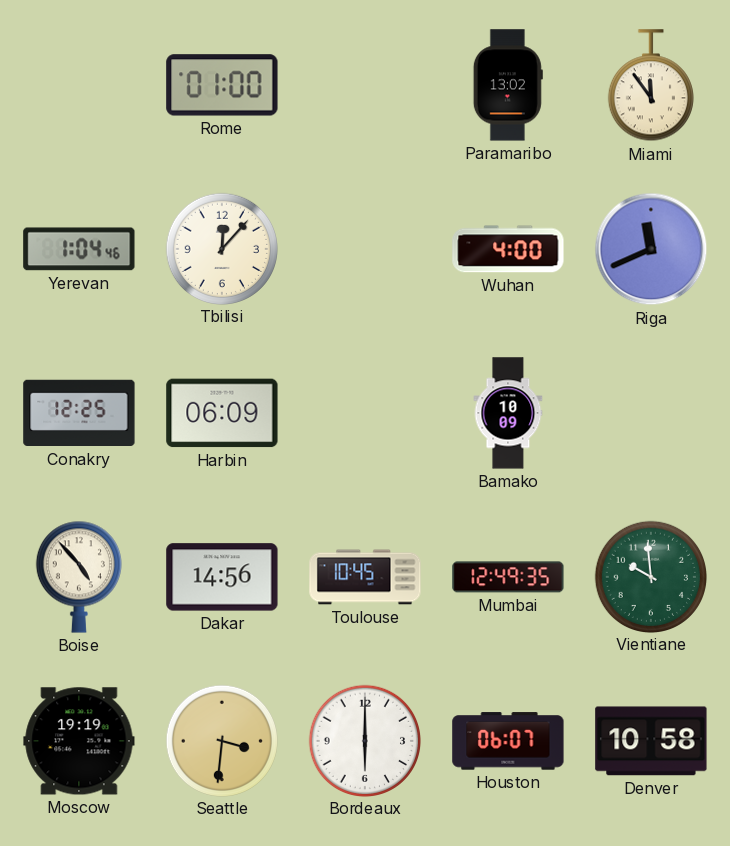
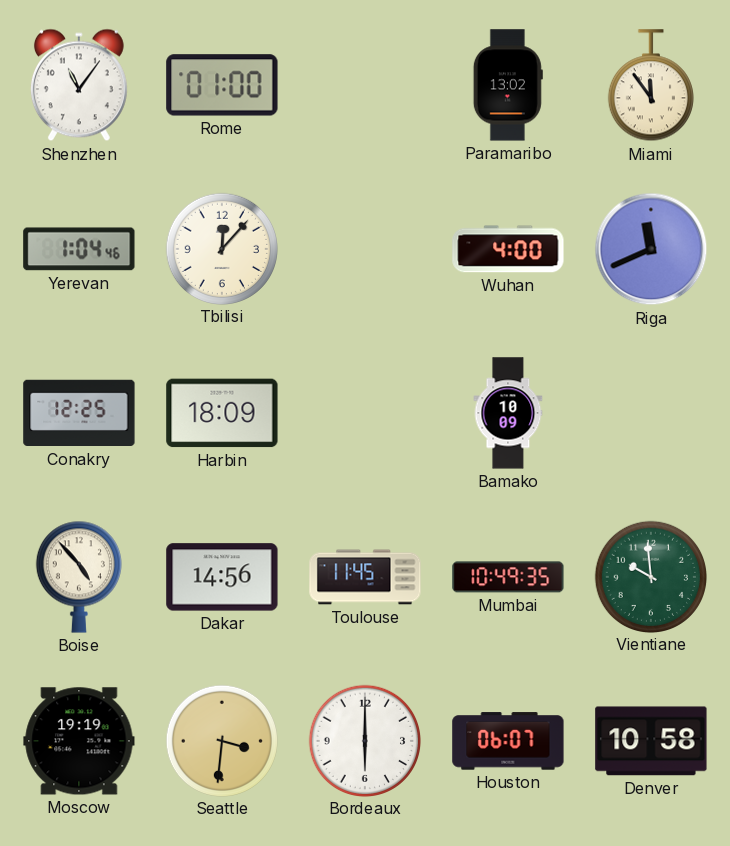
Shenzhen: none -> 11:06
Harbin: 06:09 -> 18:09
Toulouse: 10:45 -> 11:45
Mumbai: 12:49 -> 10:49
